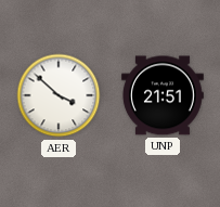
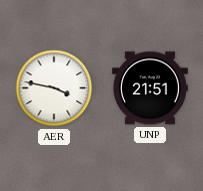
AER: 3:52 -> 3:47
